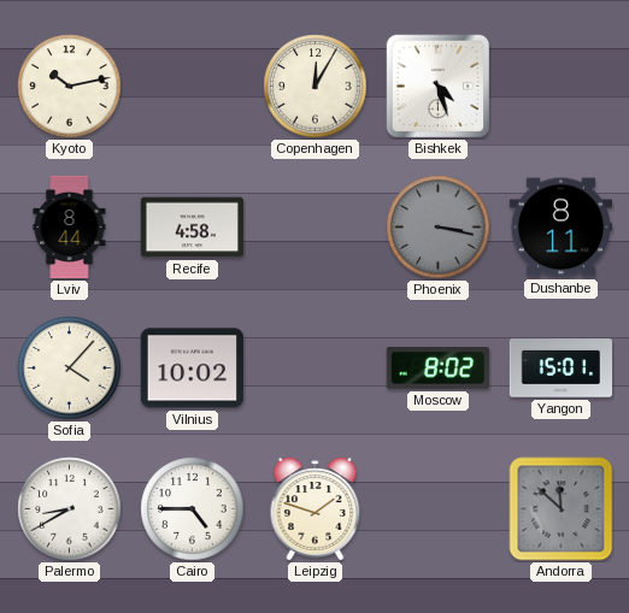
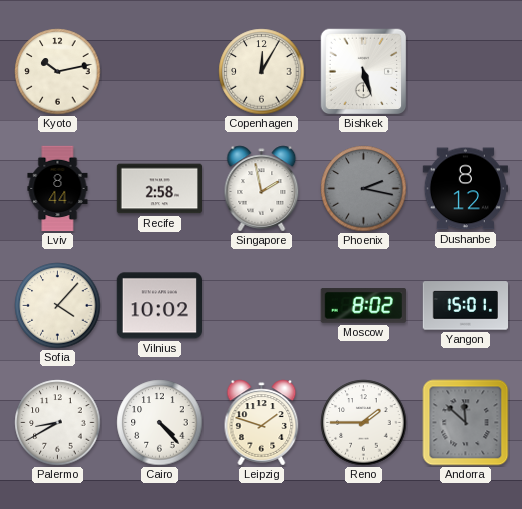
Bishkek: 4:27 -> 5:27
Recife: 4:58 -> 2:58
Singapore: none -> 1:58
Phoenix: 3:17 -> 2:17
Dushanbe: 8:11 -> 8:12
Cairo: 4:45 -> 4:23
Reno: none -> 1:45
